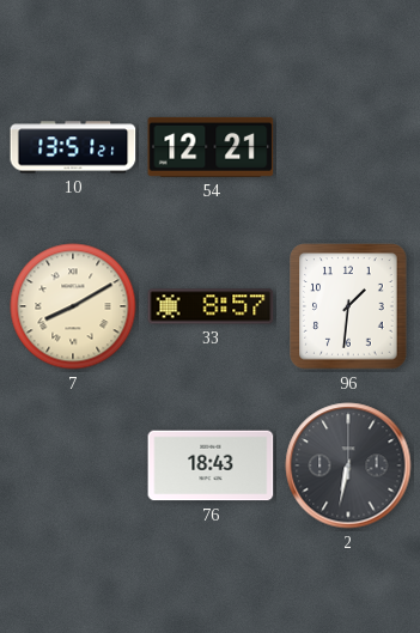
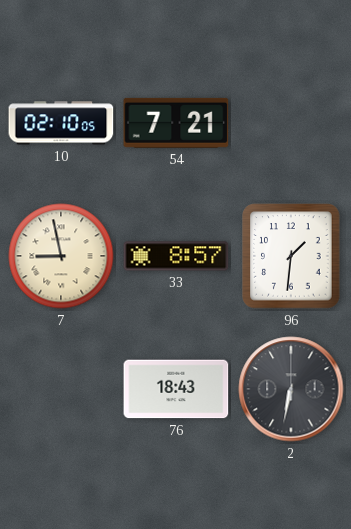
10: 13:51 -> 02:10
54: 12:21 -> 7:21
7: 8:10 -> 8:58
